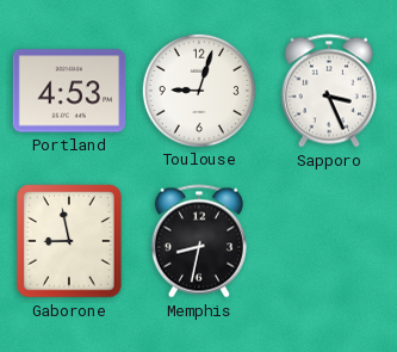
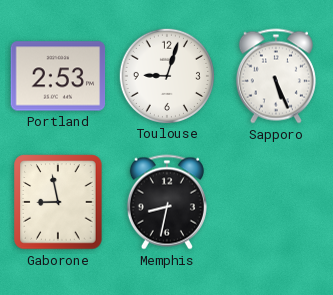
Portland: 4:53 -> 2:53
Sapporo: 3:26 -> 5:26
